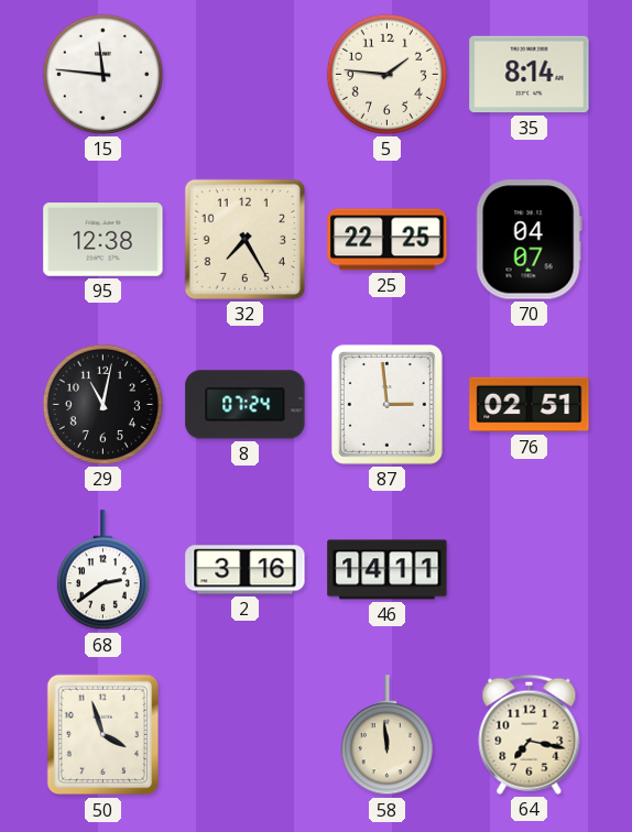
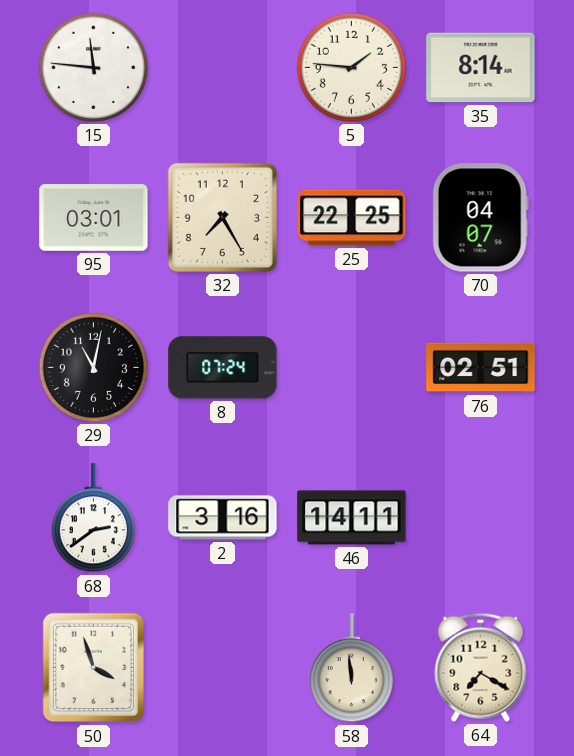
95: 12:38 -> 03:01
87: 2:59 -> none
64: 7:17 -> 7:20
